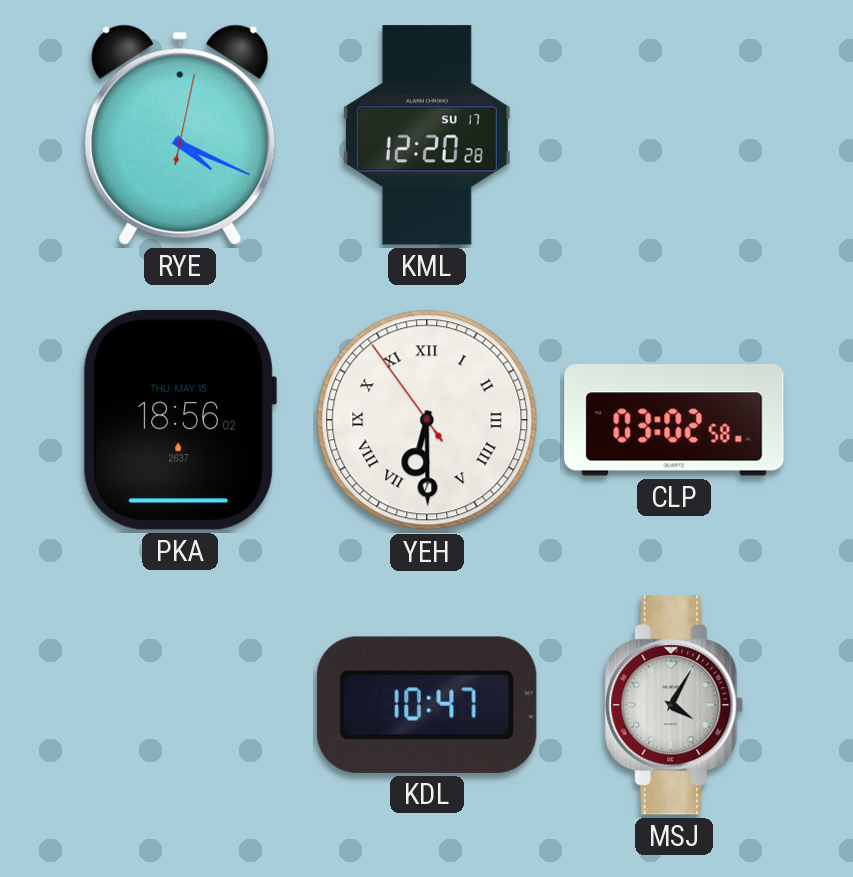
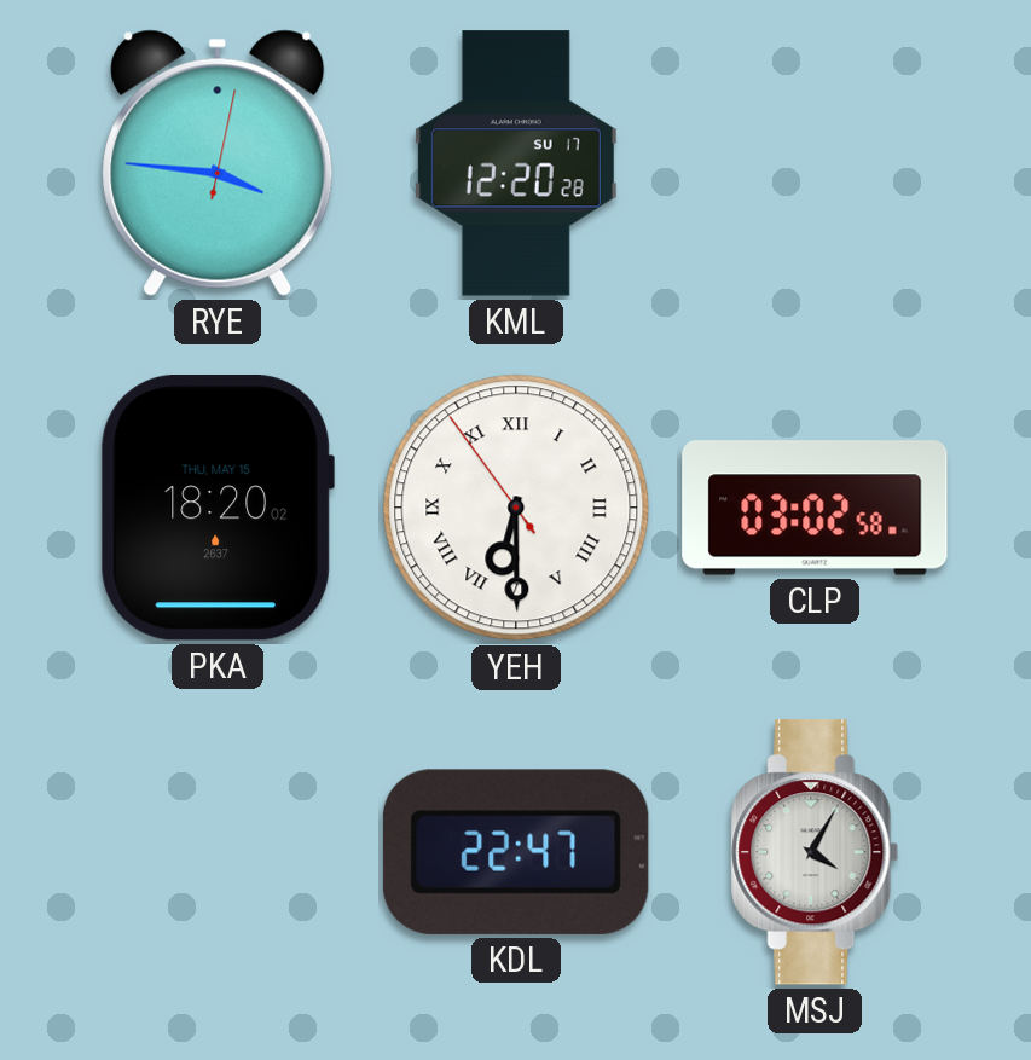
RYE: 4:19 -> 3:46
PKA: 18:56 -> 18:20
KDL: 10:47 -> 22:47
